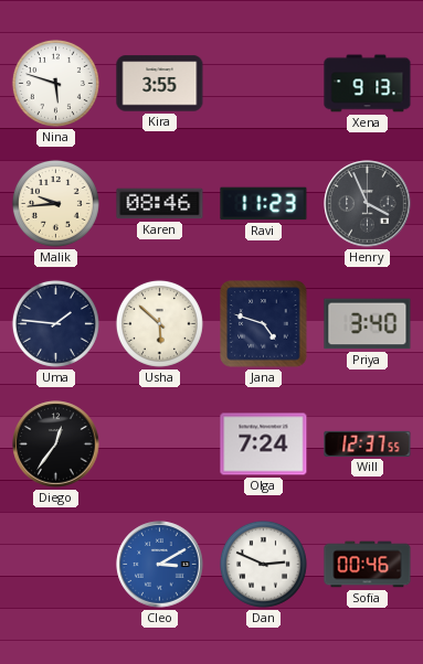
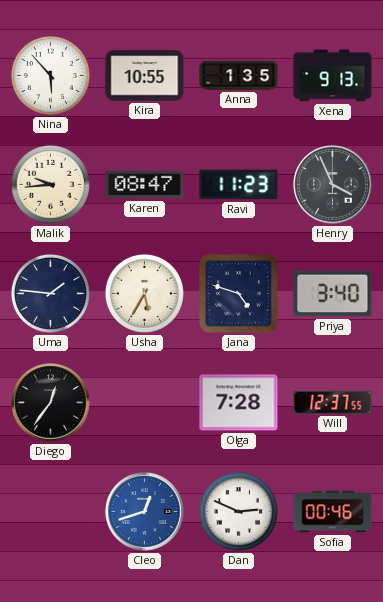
Nina: 5:48 -> 5:53
Kira: 3:55 -> 10:55
Anna: none -> 1:35
Karen: 08:46 -> 08:47
Usha: 5:52 -> 5:35
Olga: 7:24 -> 7:28
Cleo: 3:10 -> 12:42
